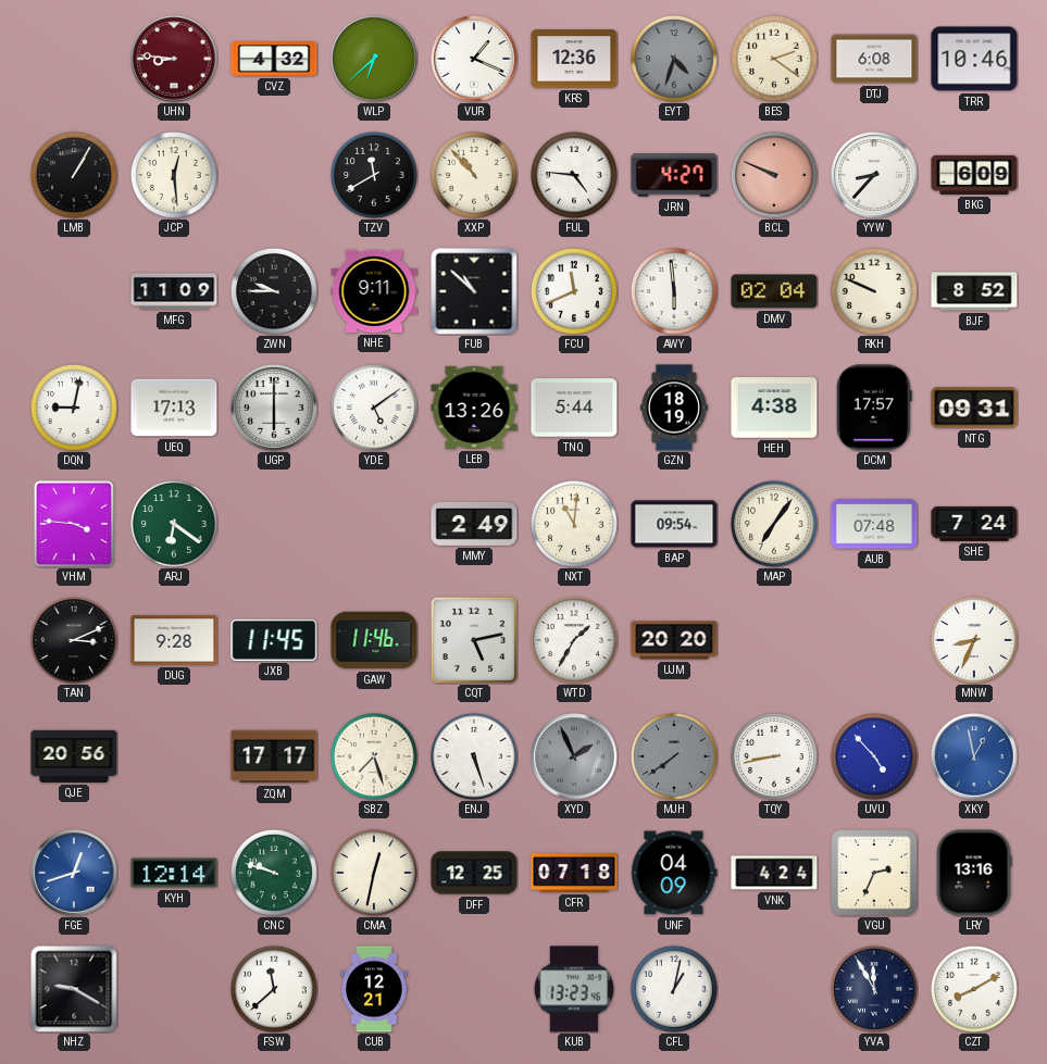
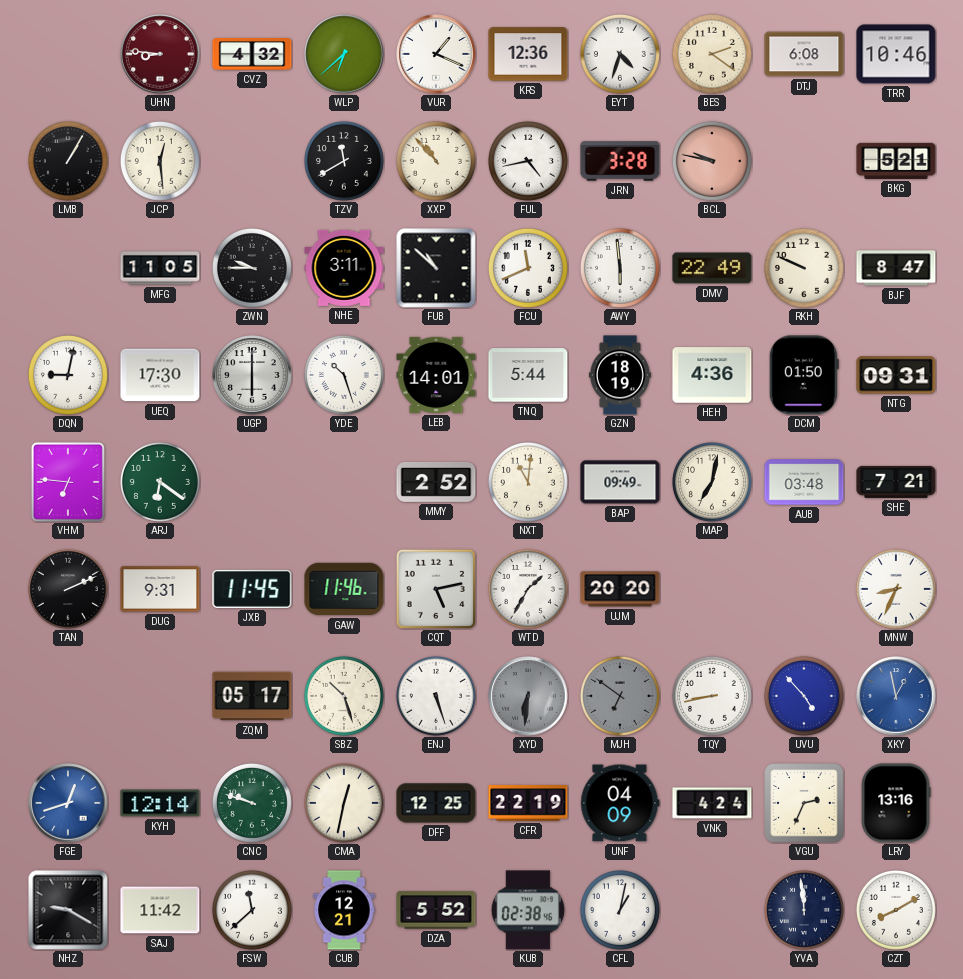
EYT dial: grey -> white
FUL: 4:46 -> 4:43
JRN: 4:27 -> 3:28
BCL: 9:49 -> 9:47
YYW: 8:37 -> none
BKG: 6:09 -> 5:21
MFG: 11:09 -> 11:05
NHE: 9:11 -> 3:11
DMV: 02:04 -> 22:49
BJF: 8:52 -> 8:47
UEQ: 17:13 -> 17:30
YDE: 5:09 -> 10:27
LEB: 13:26 -> 14:01
HEH: 4:38 -> 4:36
DCM: 17:57 -> 01:50
VHM: 3:46 -> 6:46
MMY: 2:49 -> 2:52
BAP: 09:54 -> 09:49
MAP: 7:06 -> 7:02
AUB: 07:48 -> 03:48
SHE: 7:24 -> 7:21
TAN: 3:11 -> 2:11
DUG: 9:28 -> 9:31
QJE: 20:56 -> none
ZQM: 17:17 -> 05:17
SBZ: 7:27 -> 10:27
XYD: 1:56 -> 6:31
MJH: 7:39 -> 6:51
CFR: 07:18 -> 22:19
SAJ: none -> 11:42
DZA: none -> 5:52
KUB: 13:23 -> 02:38
YVA: 11:55 -> 11:59
